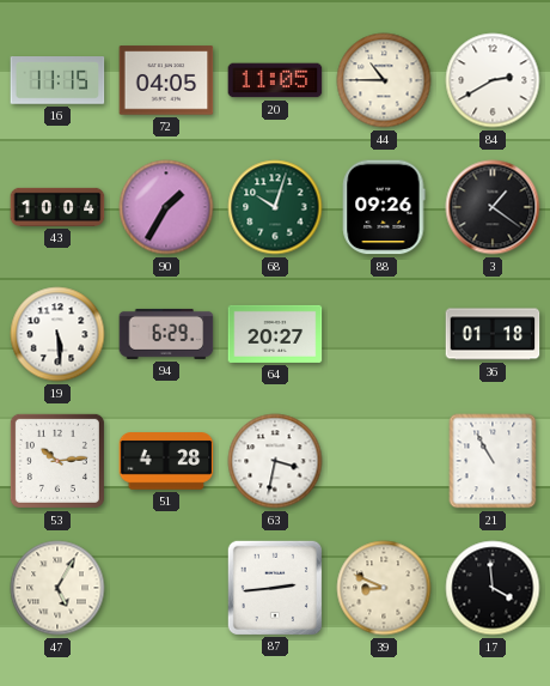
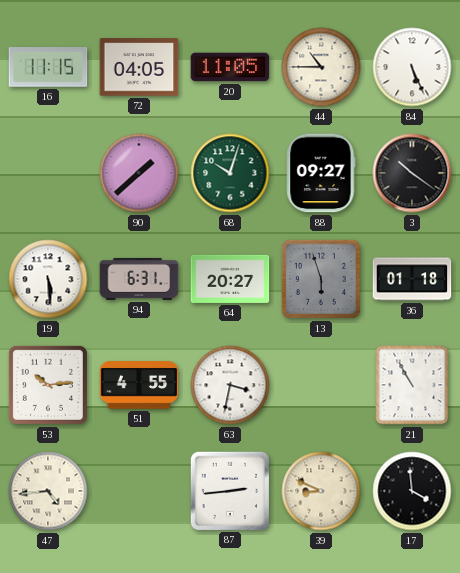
84: 2:40 -> 5:26
43: 10:04 -> none
90: 1:35 -> 1:38
88: 09:26 -> 09:27
3: 1:21 -> 10:21
94: 6:29 -> 6:31
13: none -> 5:57
51: 4:28 -> 4:55
47: 5:05 -> 4:44
